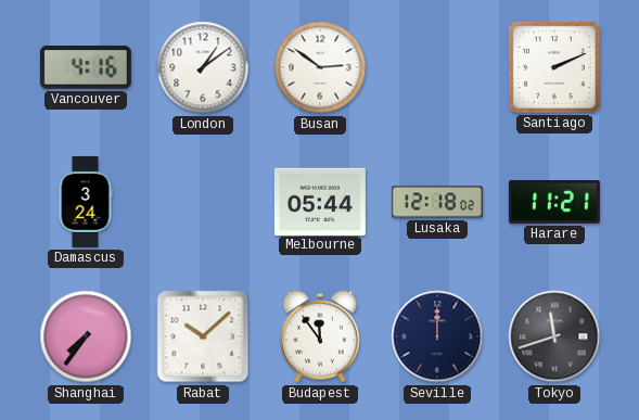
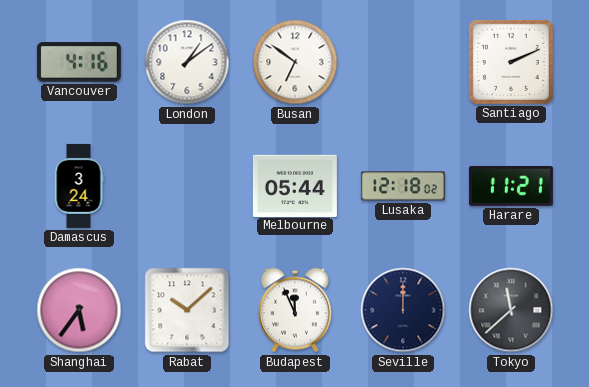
Busan: 2:51 -> 6:51
Shanghai: 7:36 -> 5:36
Budapest: 11:54 -> 11:56
Tokyo: 11:42 -> 11:38
